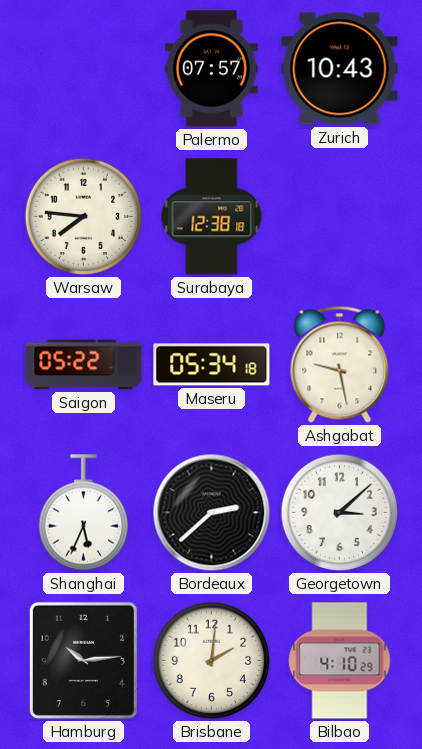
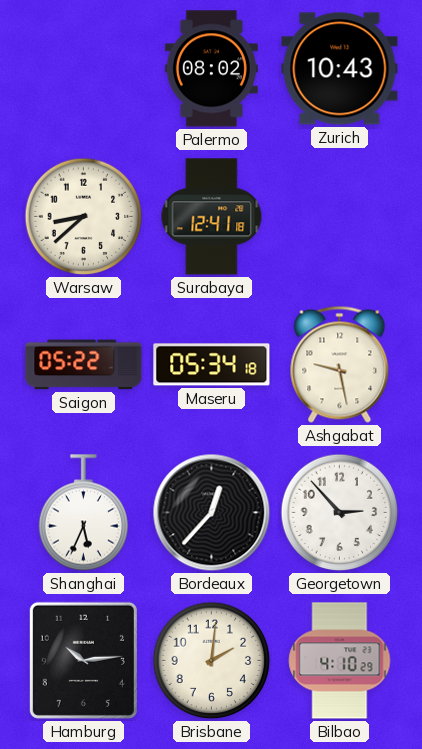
Palermo: 07:57 -> 08:02
Warsaw: 7:46 -> 8:38
Surabaya: 12:38 -> 12:41
Bordeaux: 2:38 -> 12:37
Georgetown: 3:08 -> 2:53
